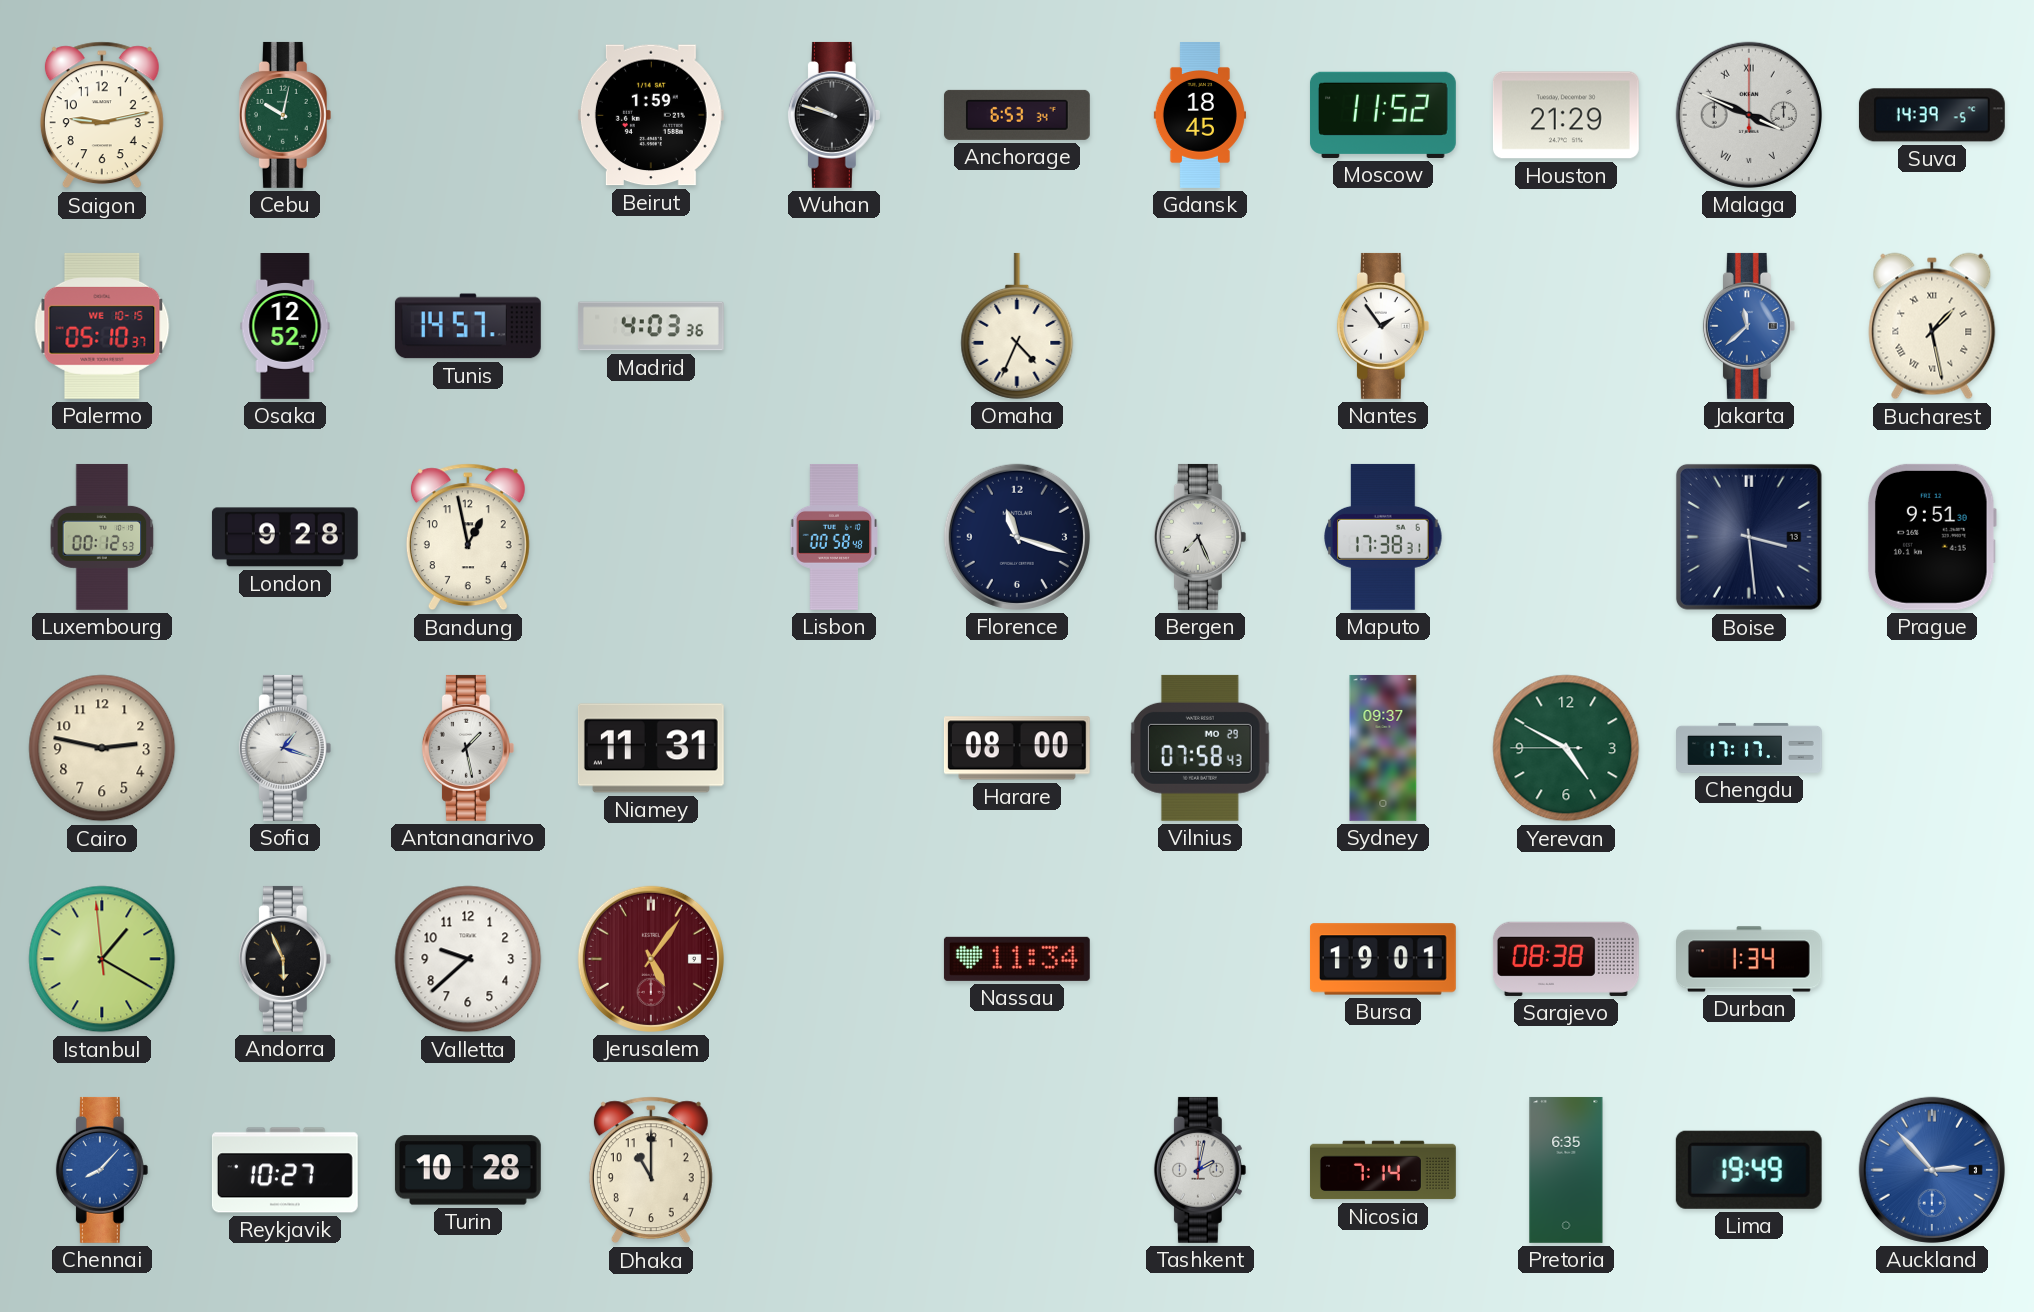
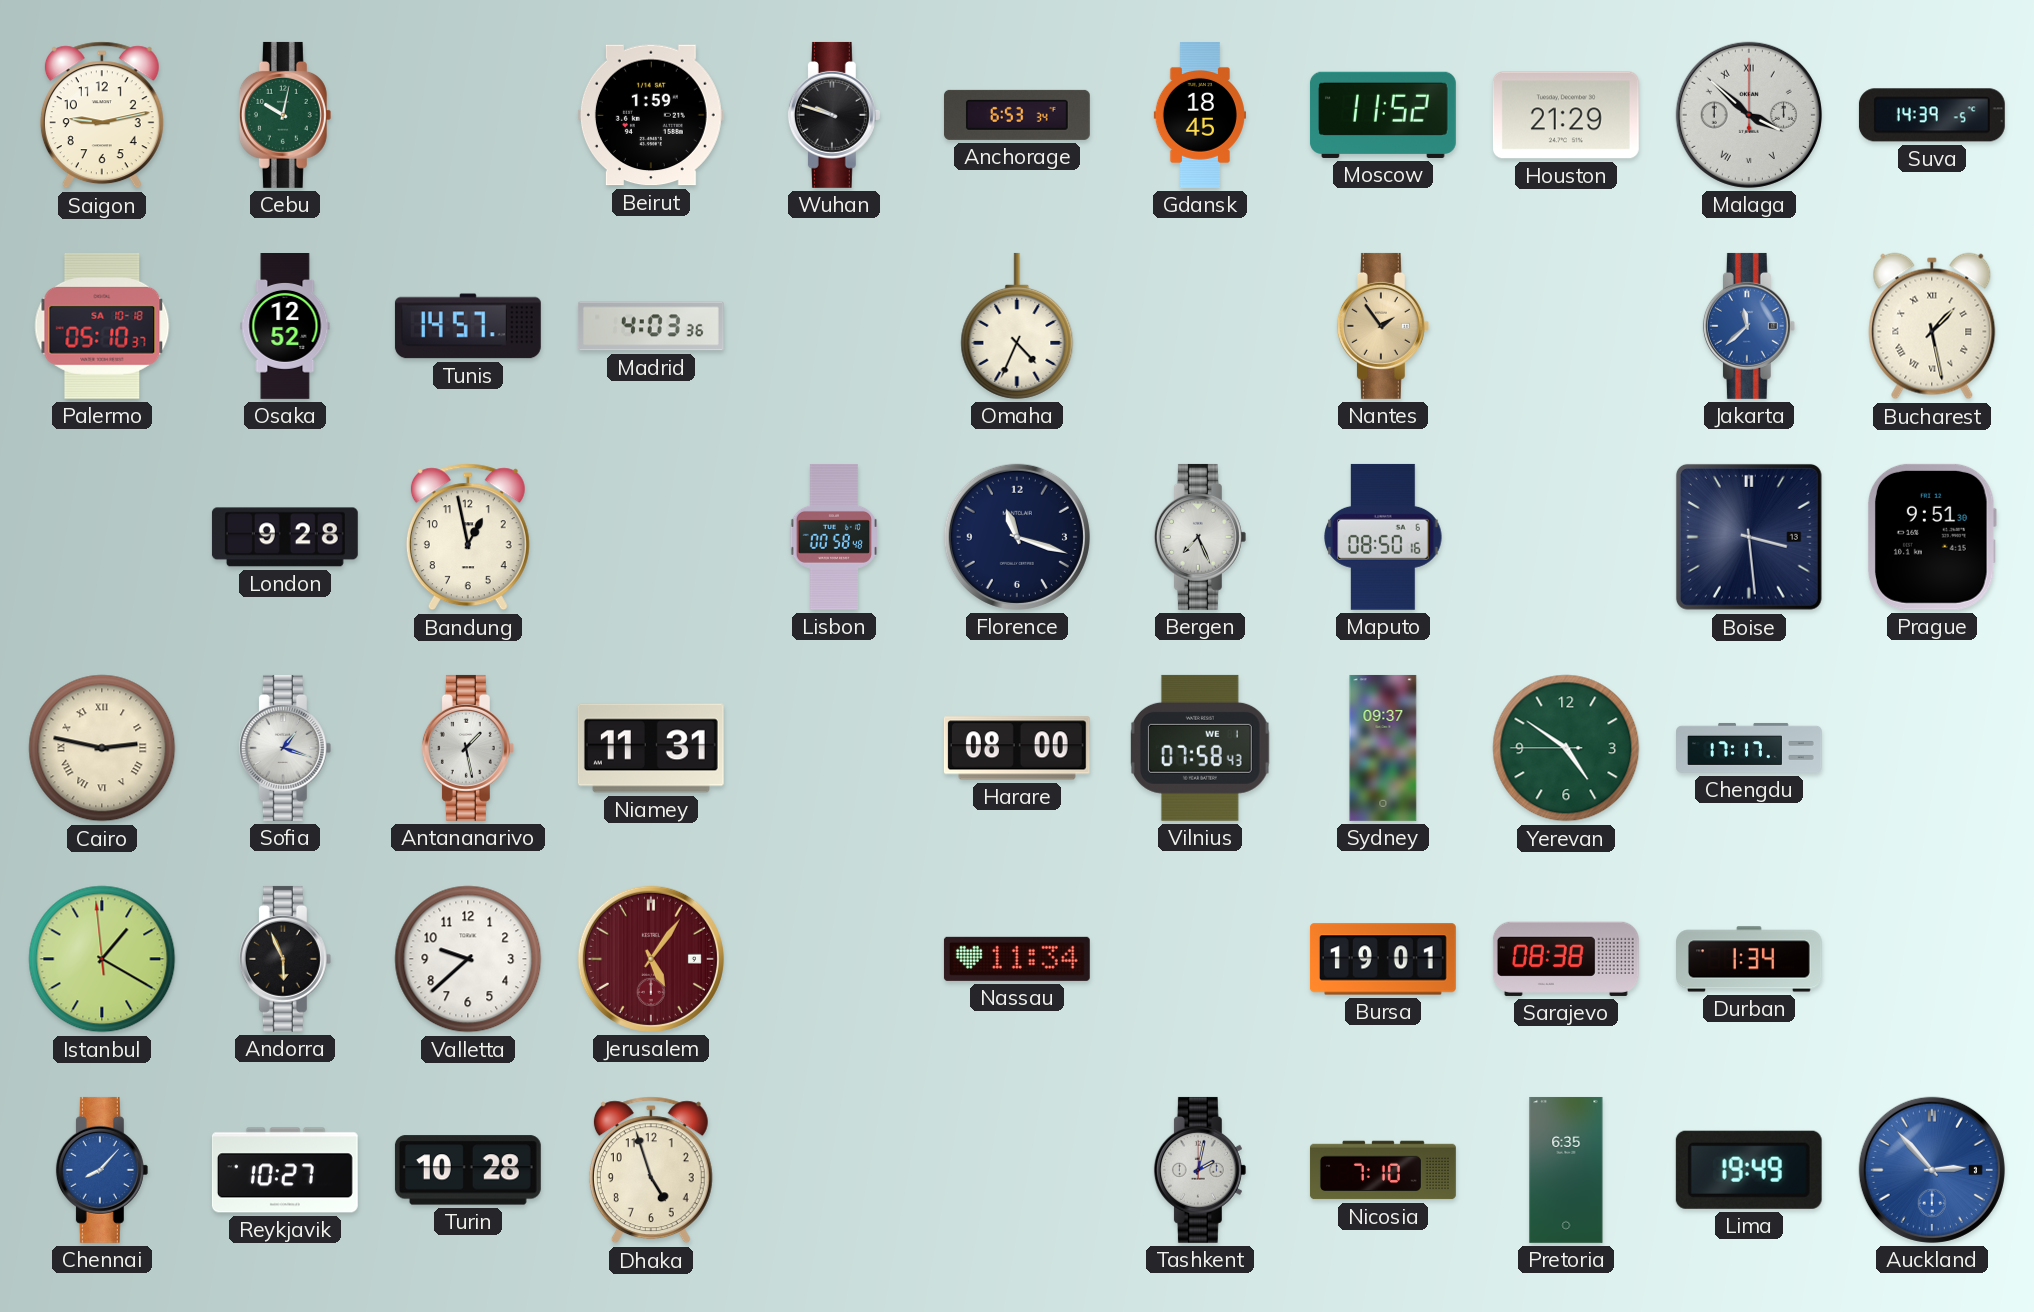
Malaga: 3:49 -> 3:52
Palermo date: WE 10-15 -> SA 10-18
Nantes dial: white -> champagne
Luxembourg: 00:12 -> none
Maputo: 17:38 -> 08:50
Cairo numerals: Arabic -> Roman
Vilnius date: MO 29 -> WE 1
Yerevan: 4:49 -> 4:50
Dhaka: 11:00 -> 4:57
Nicosia: 7:14 -> 7:10
